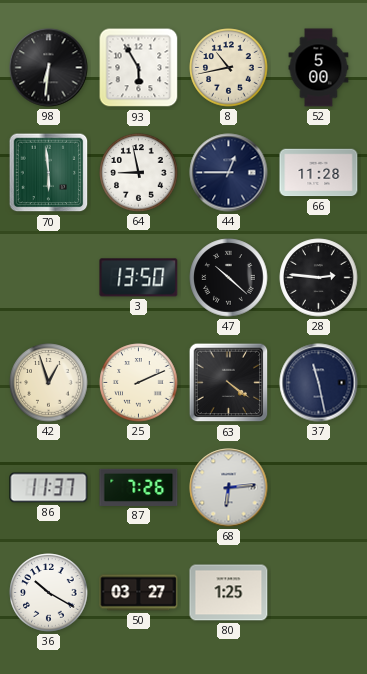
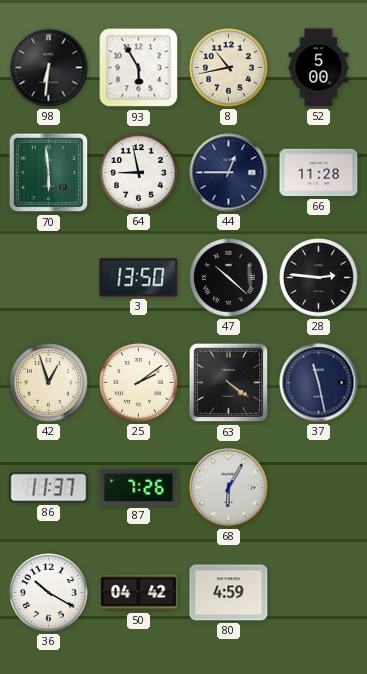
25: 2:11 -> 2:09
68: 6:14 -> 6:05
50: 03:27 -> 04:42
80: 1:25 -> 4:59
